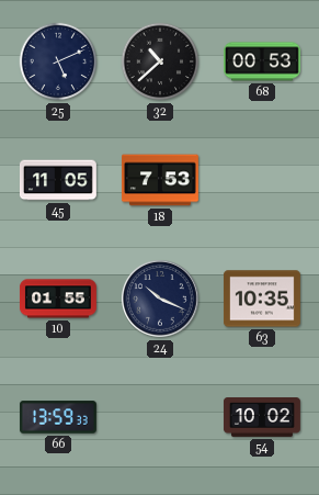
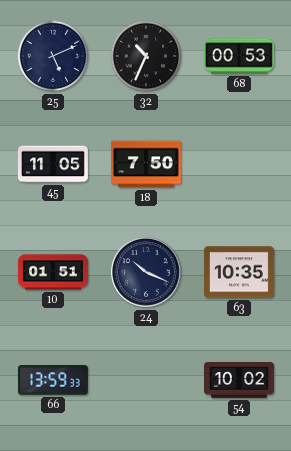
32: 10:38 -> 10:34
18: 7:53 -> 7:50
10: 01:55 -> 01:51
